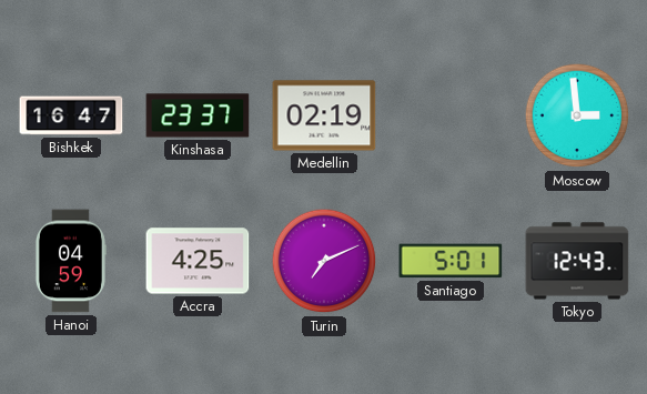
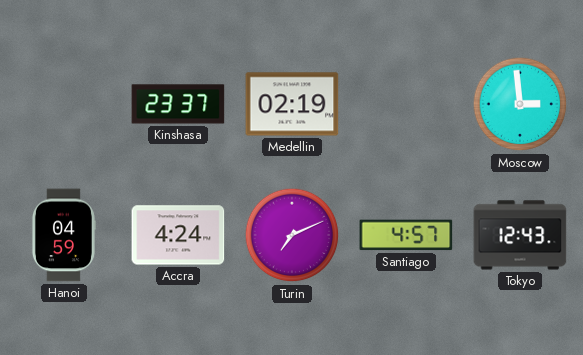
Bishkek: 16:47 -> none
Accra: 4:25 -> 4:24
Santiago: 5:01 -> 4:57
